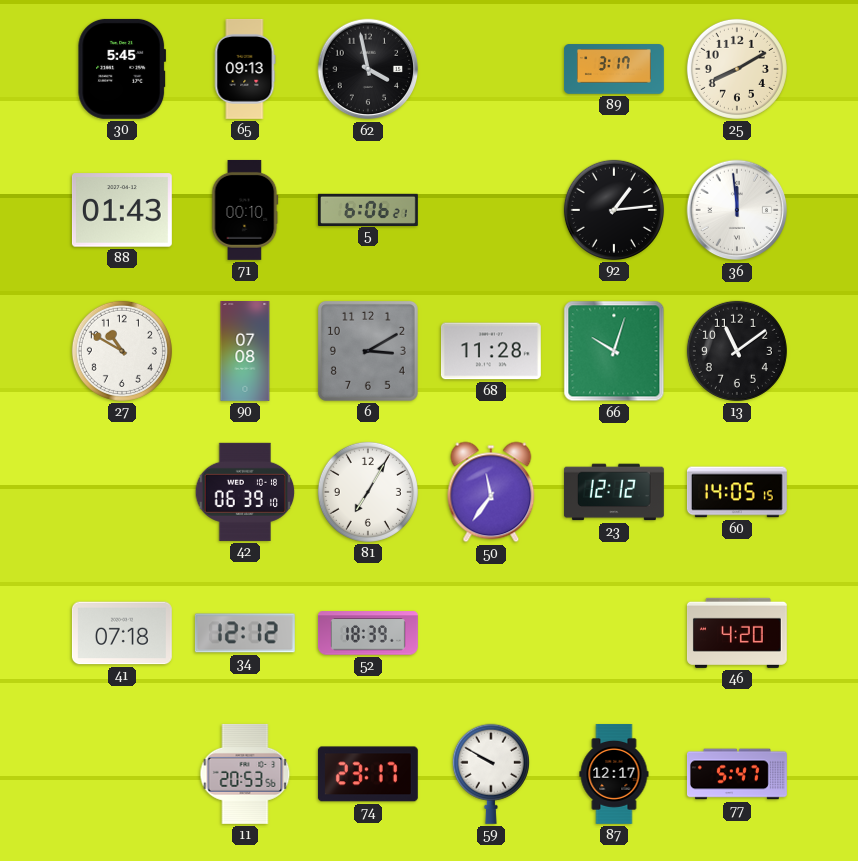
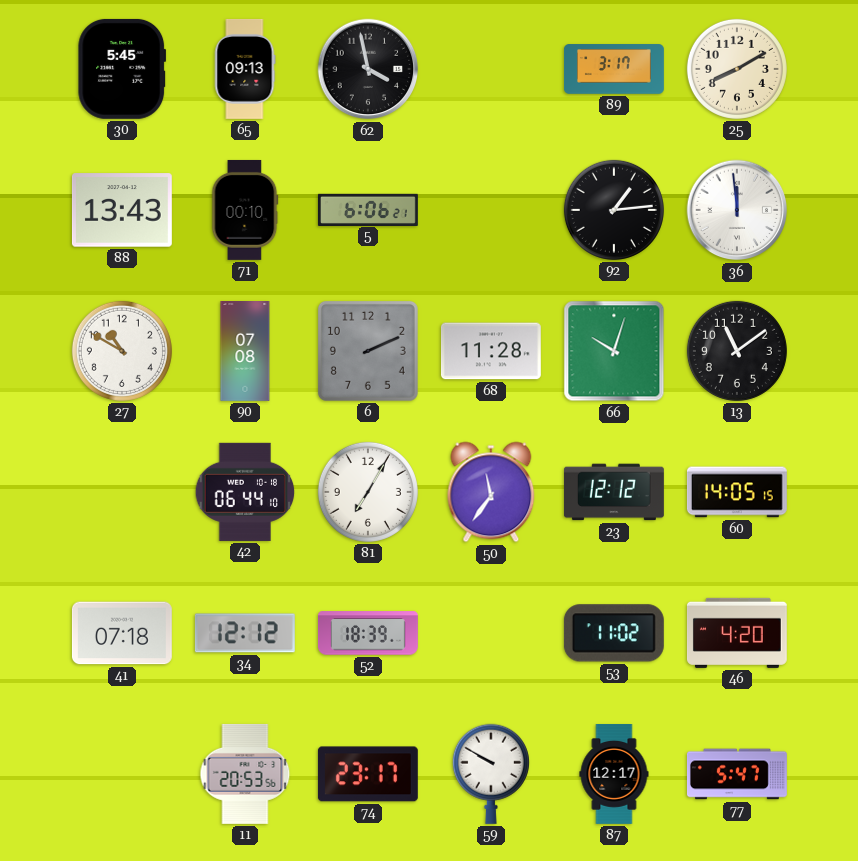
88: 01:43 -> 13:43
6: 3:10 -> 2:11
42: 06:39 -> 06:44
53: none -> 11:02
